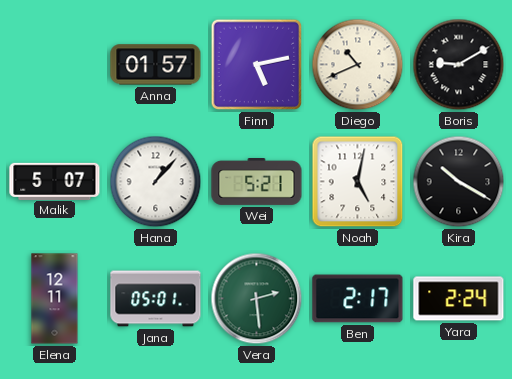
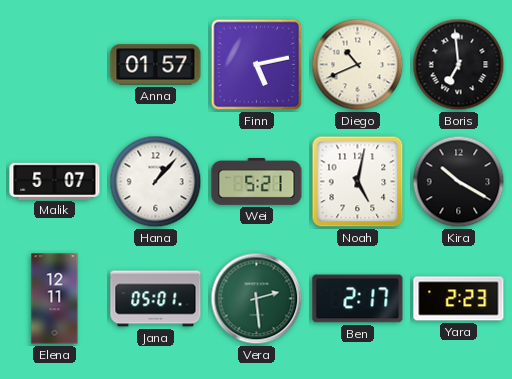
Boris: 9:10 -> 6:59
Yara: 2:24 -> 2:23
